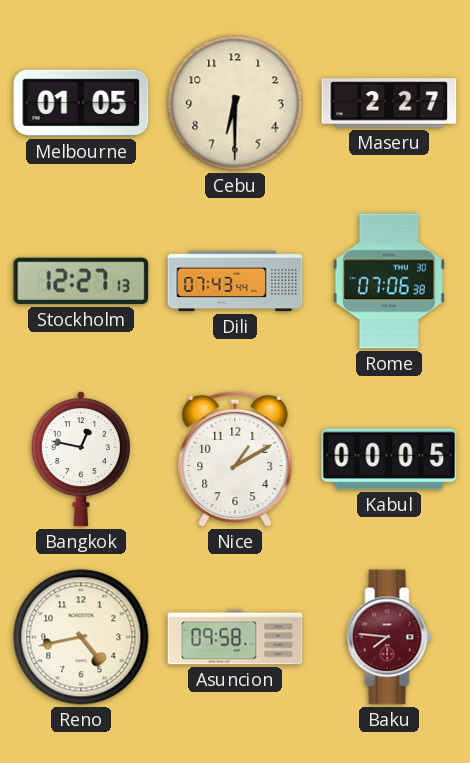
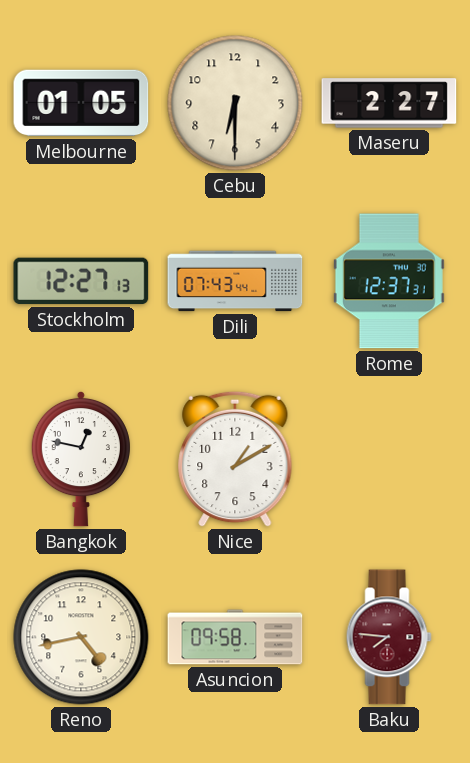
Rome: 07:06 -> 12:37
Kabul: 00:05 -> none
